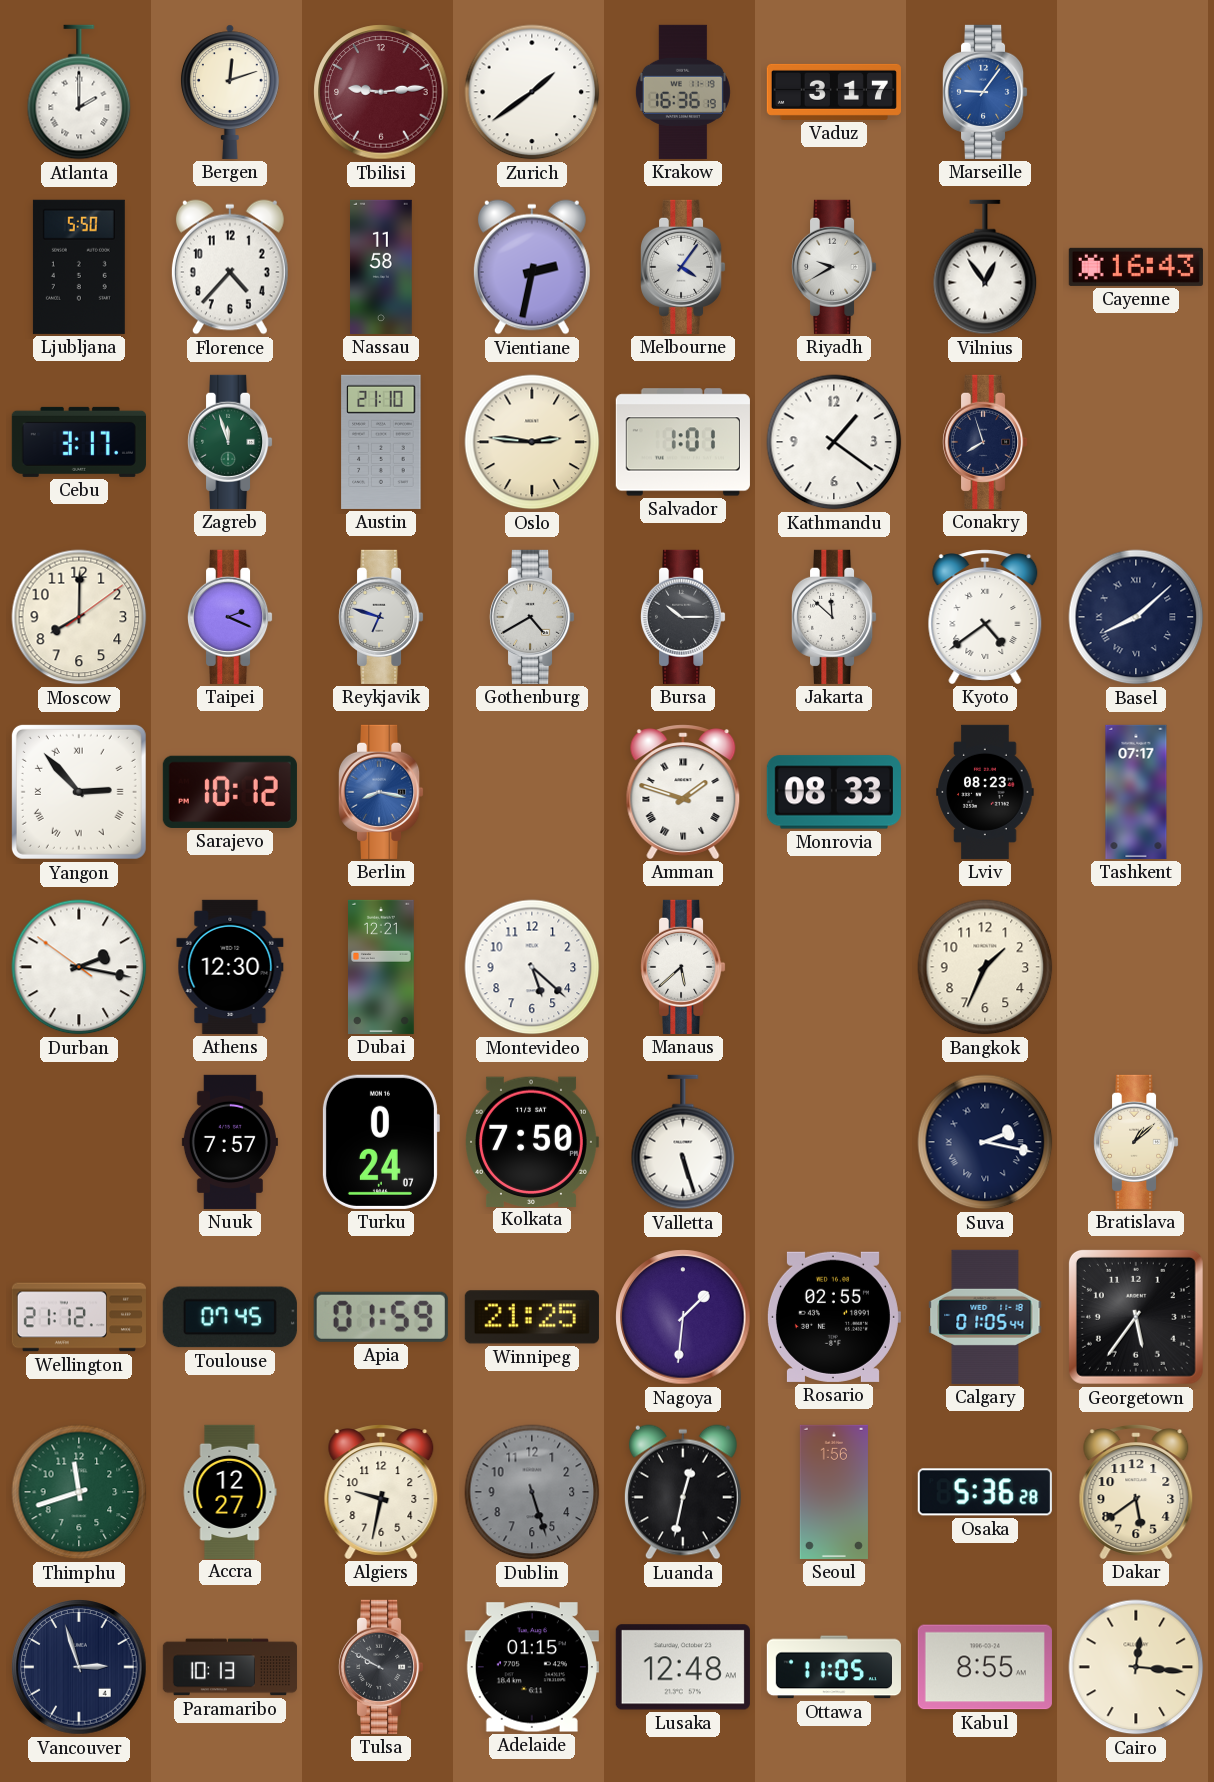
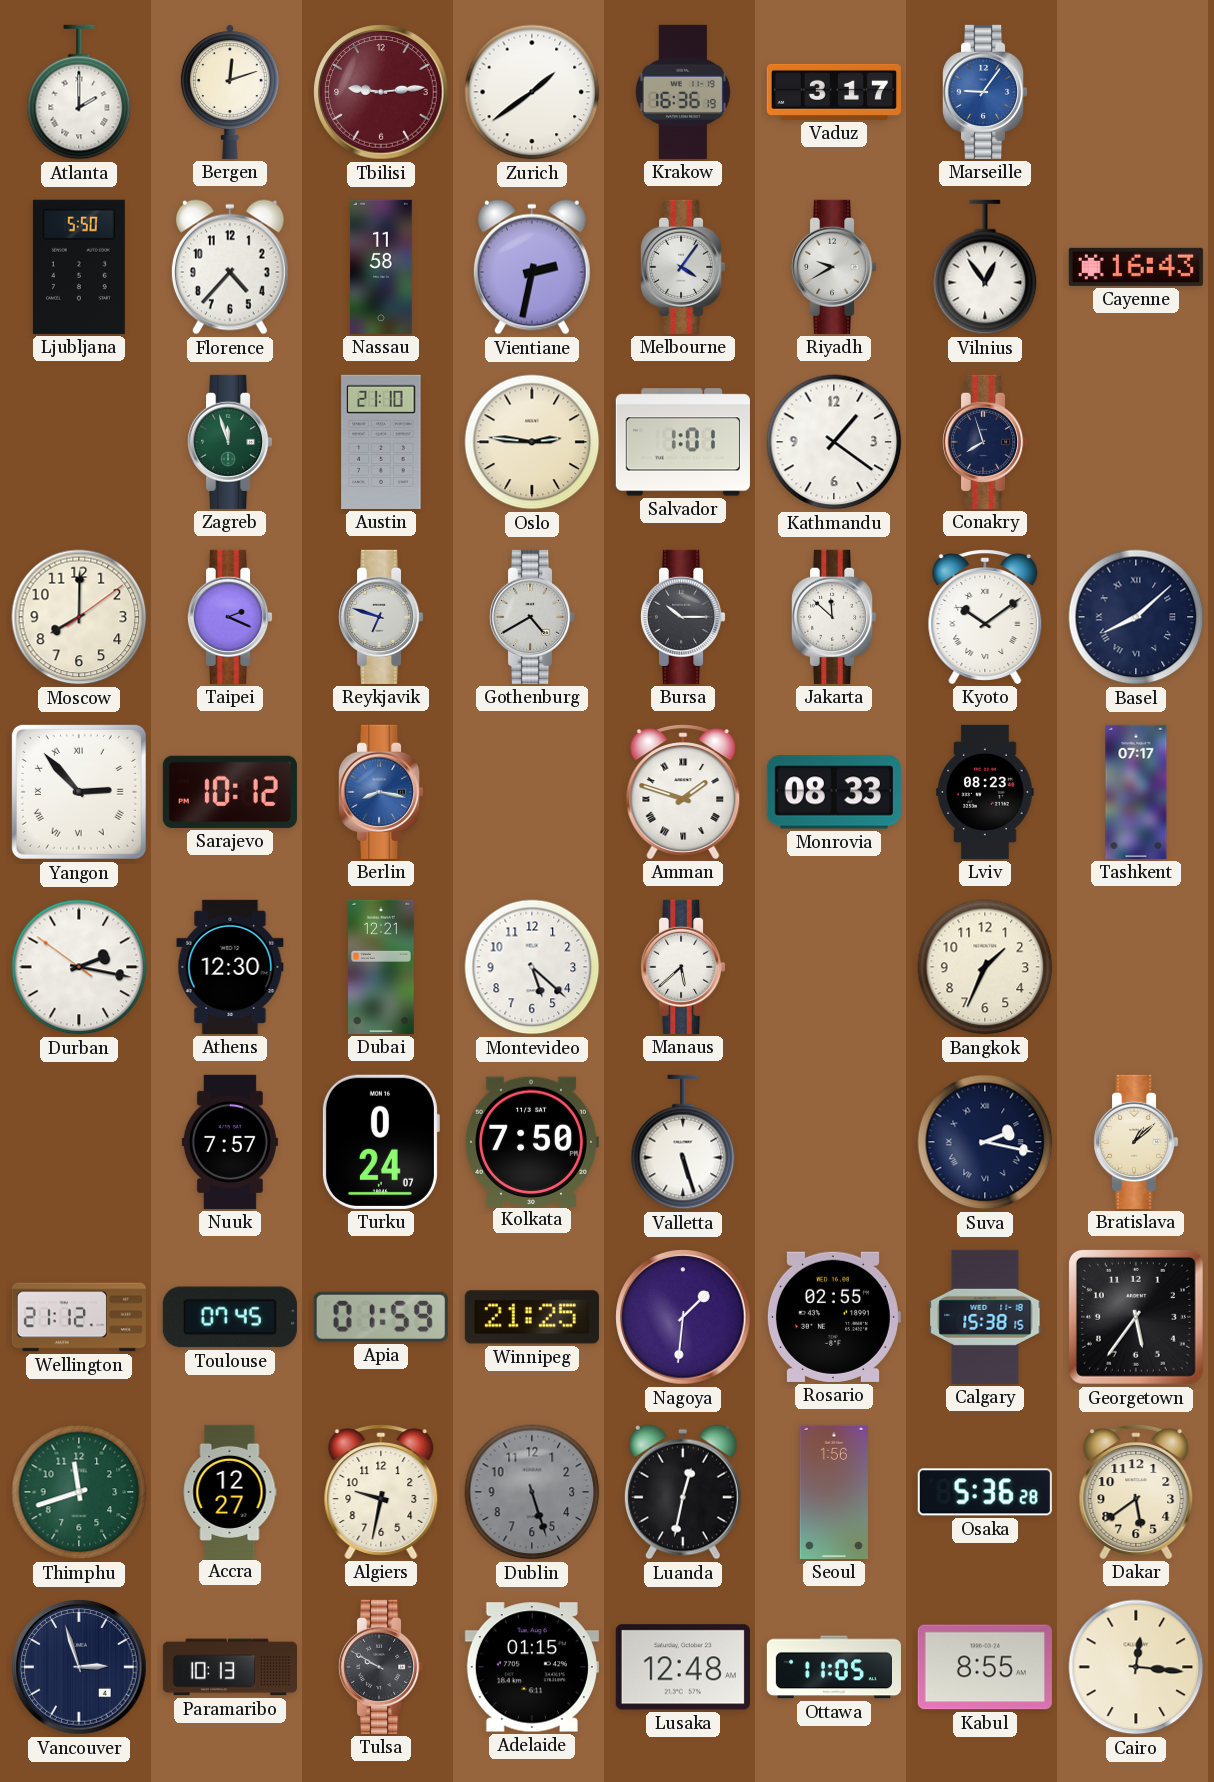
Cebu: 3:17 -> none
Kyoto: 4:39 -> 10:09
Calgary: 01:05 -> 15:38
